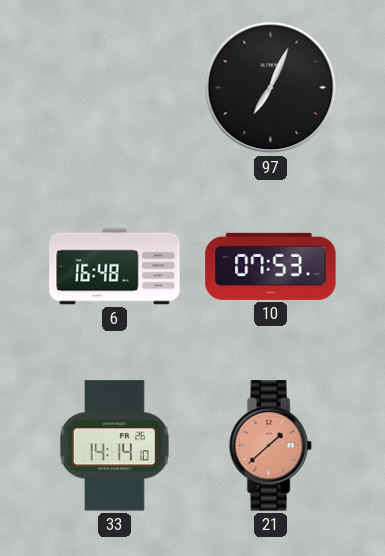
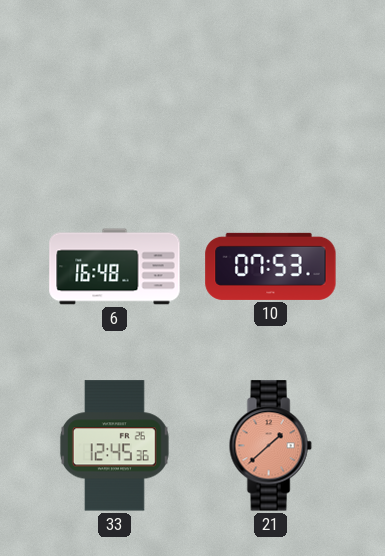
97: 7:04 -> none
33: 14:14 -> 12:45
